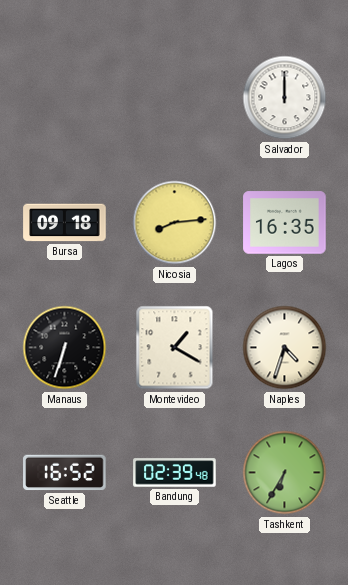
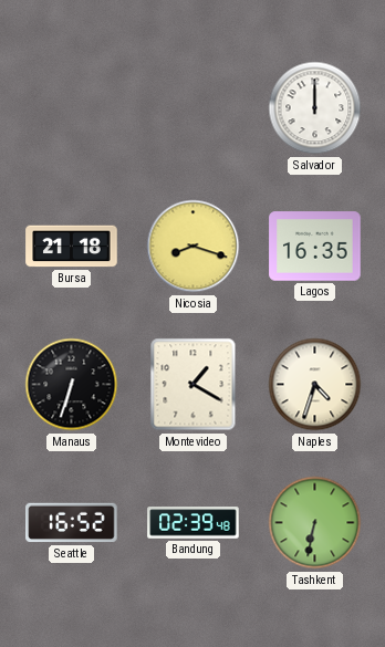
Bursa: 09:18 -> 21:18
Nicosia: 8:14 -> 8:18
Tashkent: 6:35 -> 6:32
